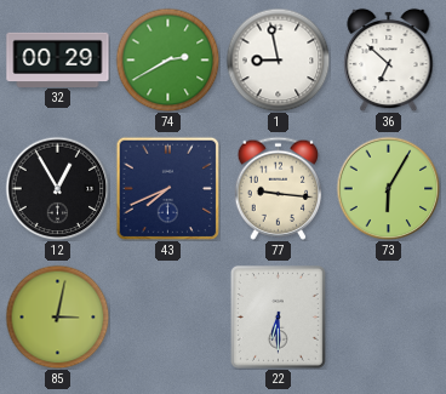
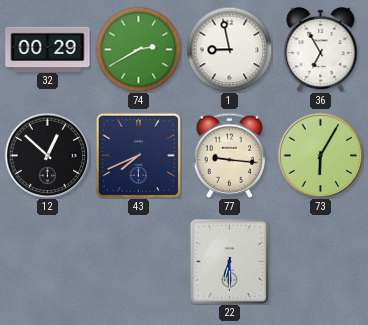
36: 6:52 -> 6:55
12: 12:55 -> 12:52
85: 3:02 -> none
